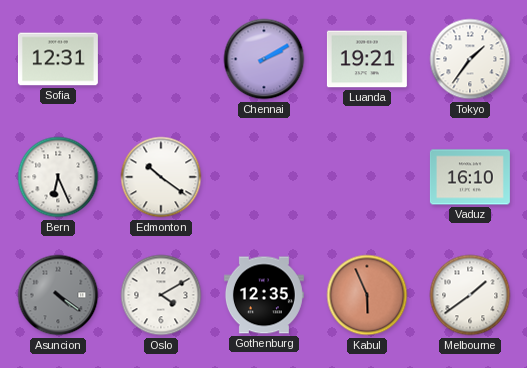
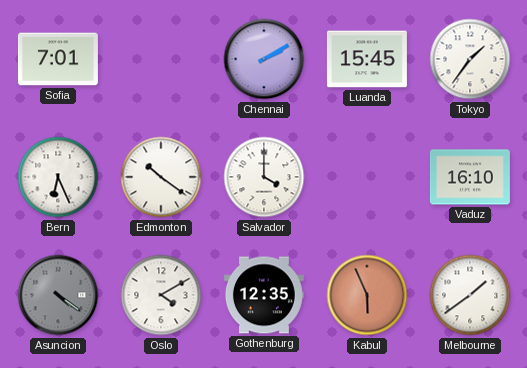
Sofia: 12:31 -> 7:01
Luanda: 19:21 -> 15:45
Salvador: none -> 4:00
